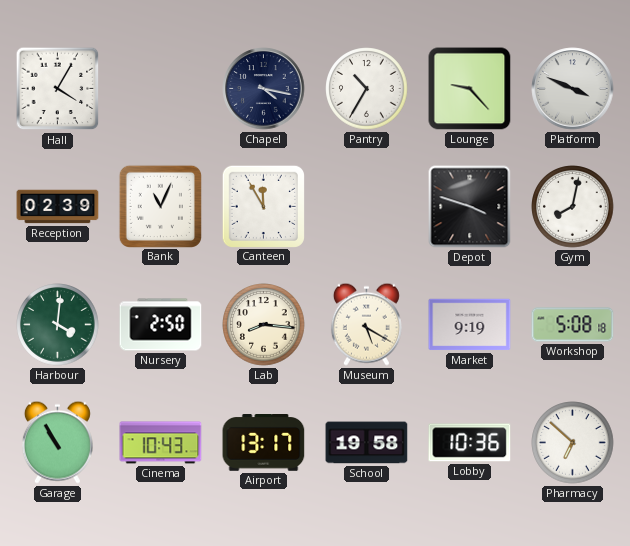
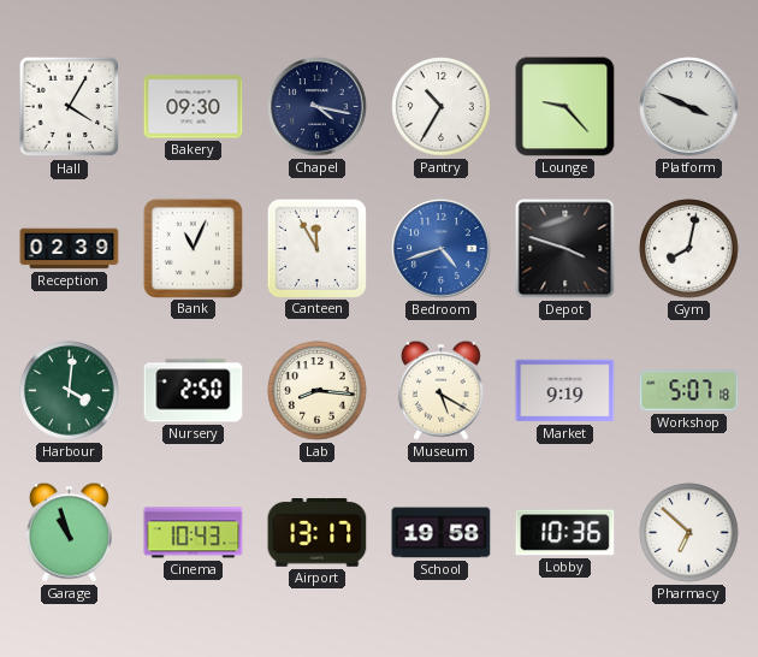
Bakery: none -> 09:30
Bedroom: none -> 4:42
Workshop: 5:08 -> 5:07
Garage: 10:55 -> 10:57
